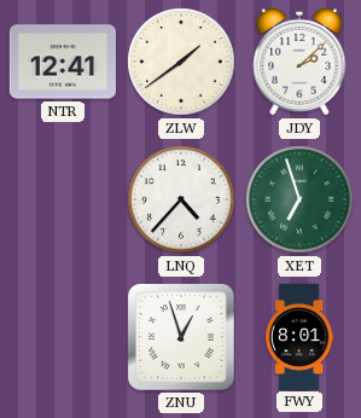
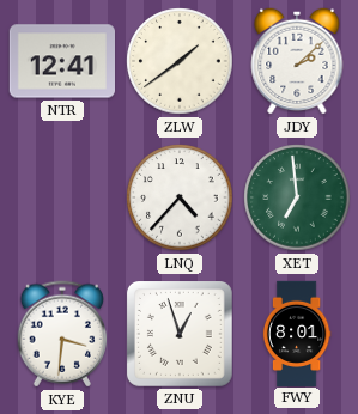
XET: 6:57 -> 6:59
KYE: none -> 3:31
